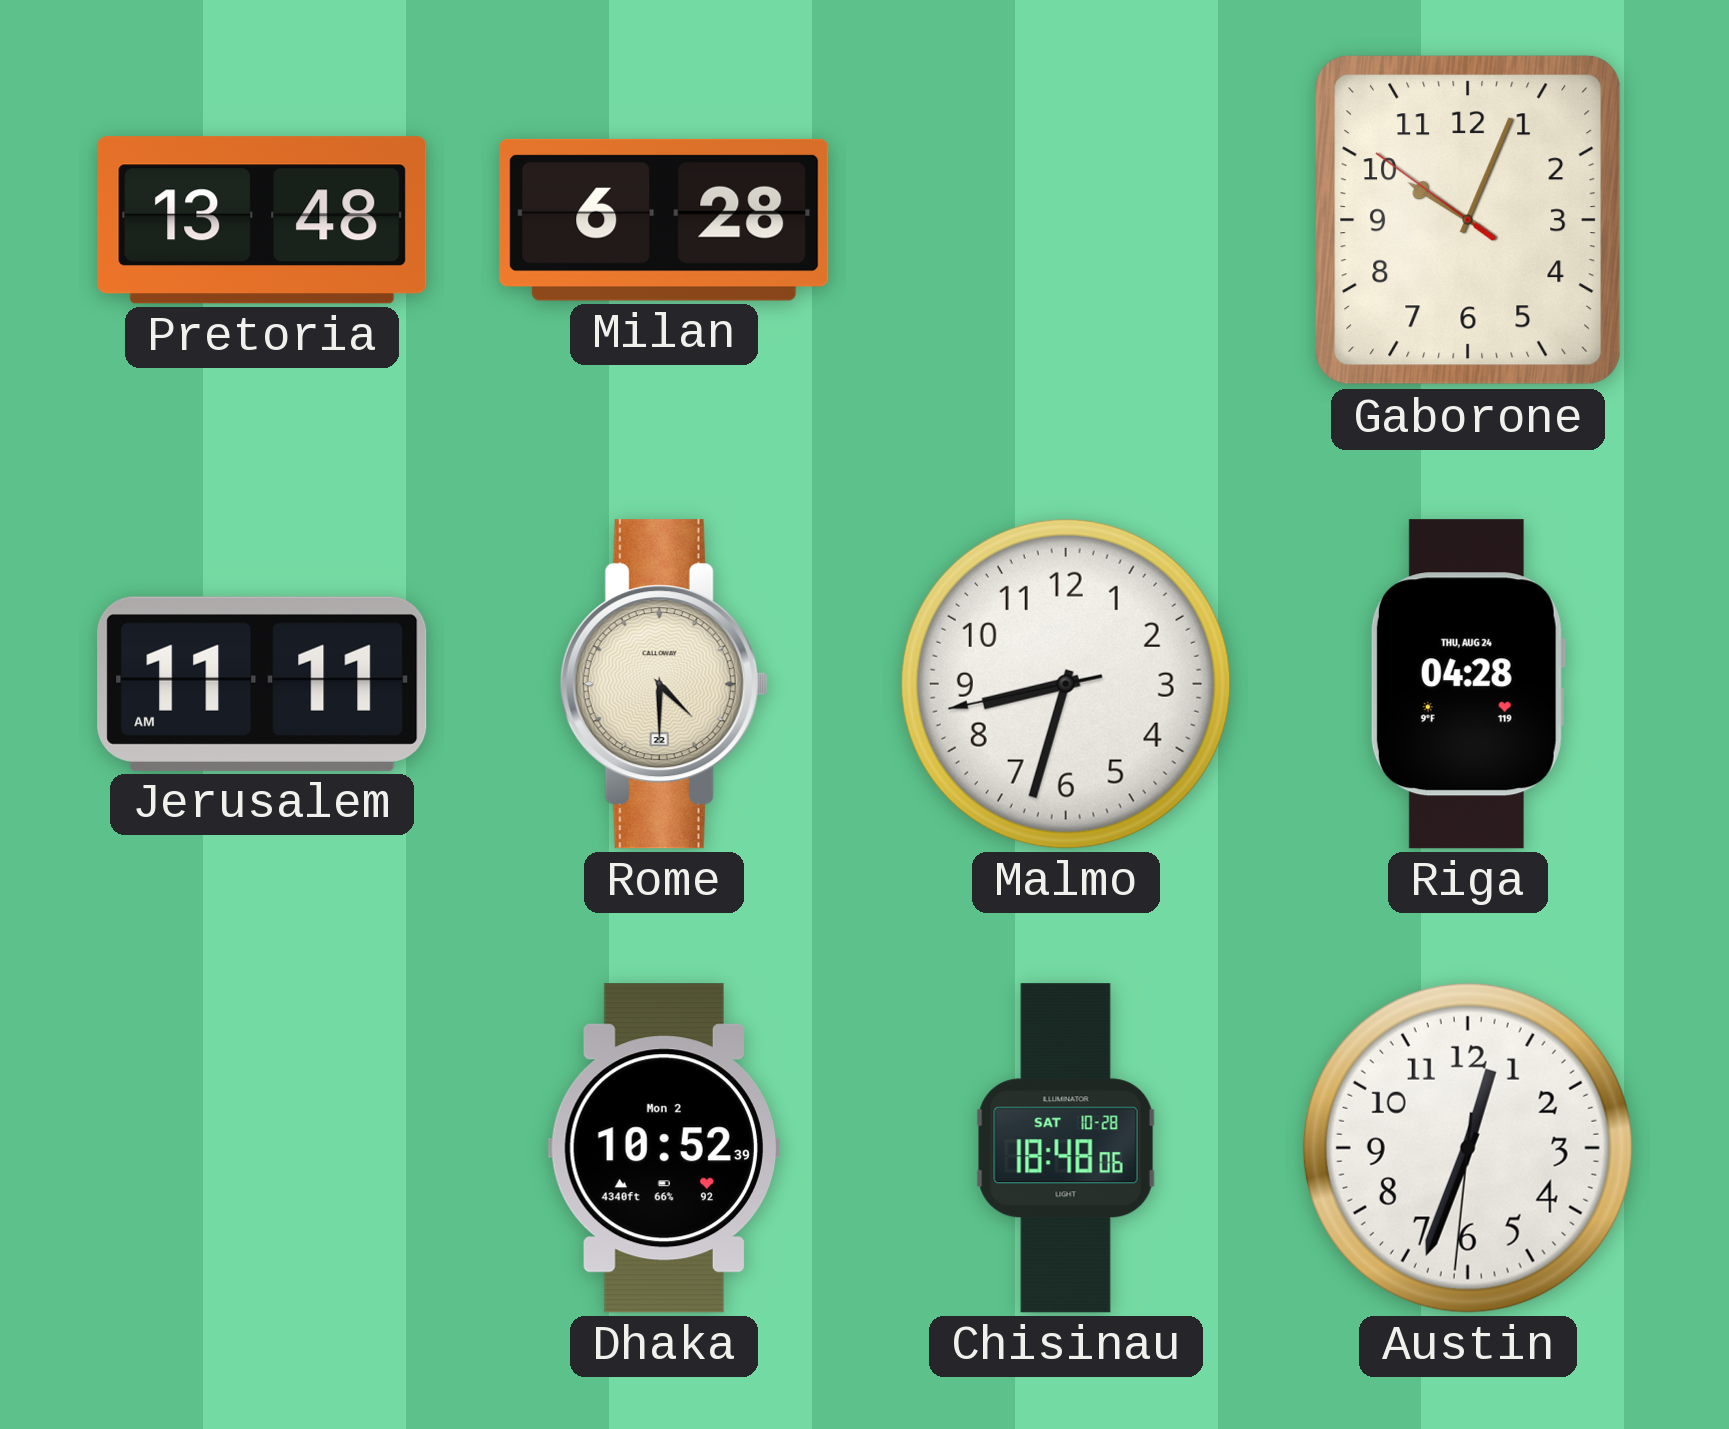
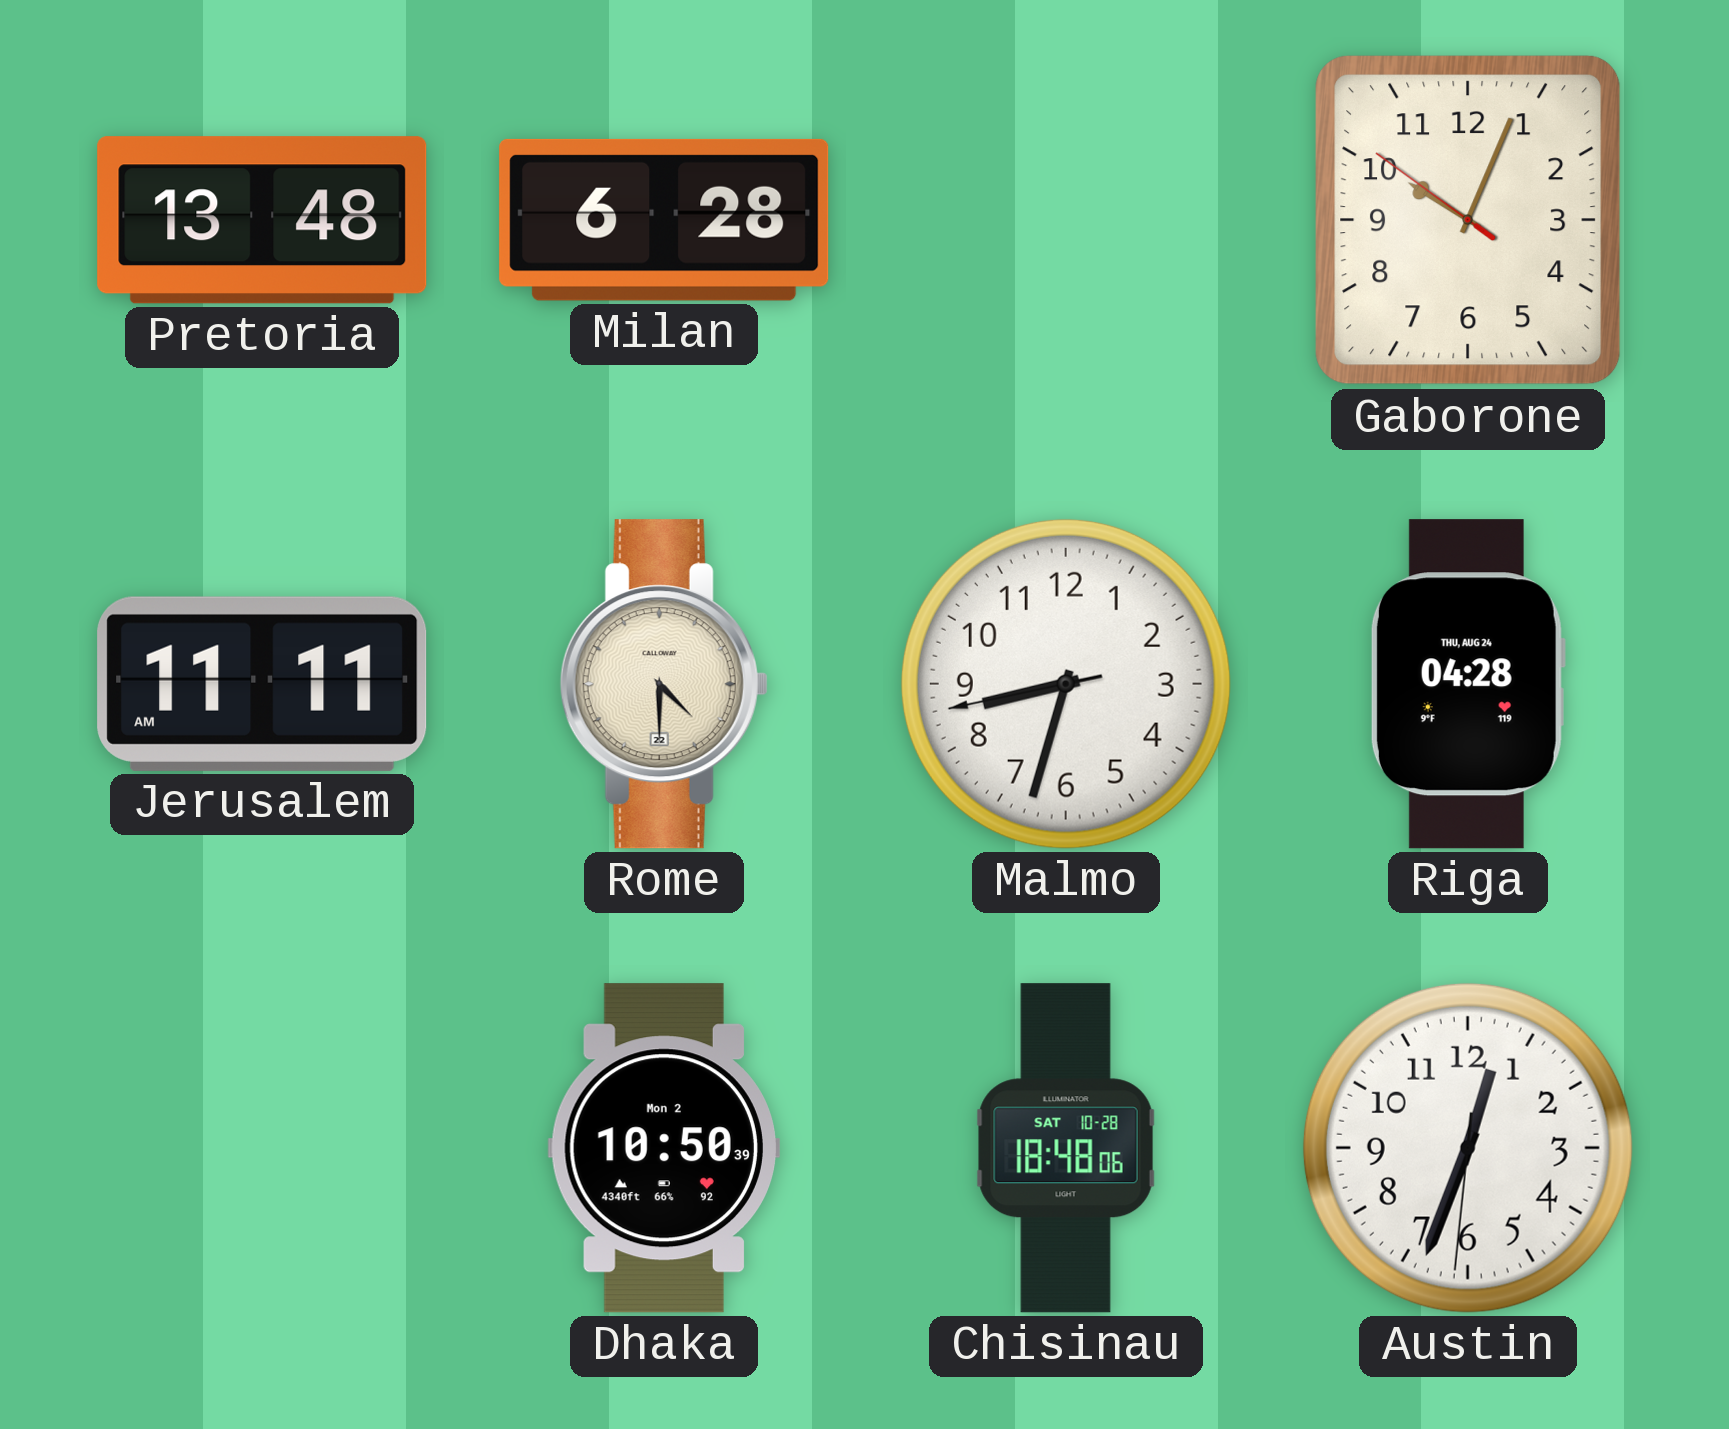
Dhaka: 10:52 -> 10:50
